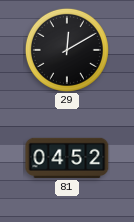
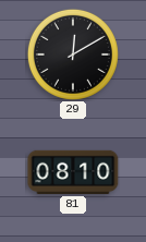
81: 04:52 -> 08:10
